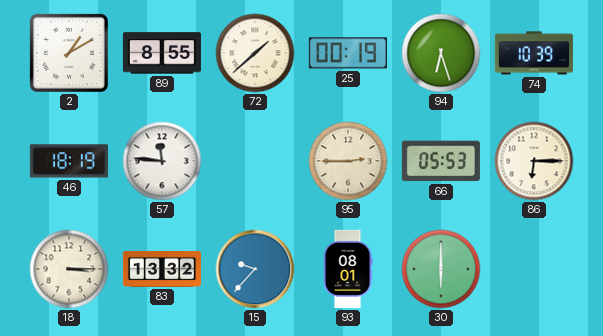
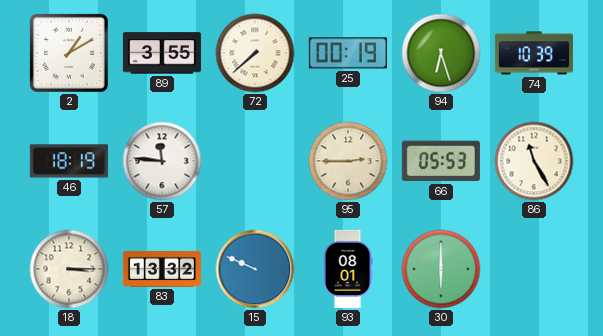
89: 8:55 -> 3:55
72: 1:38 -> 7:38
86: 6:15 -> 11:25
15: 9:37 -> 9:49
